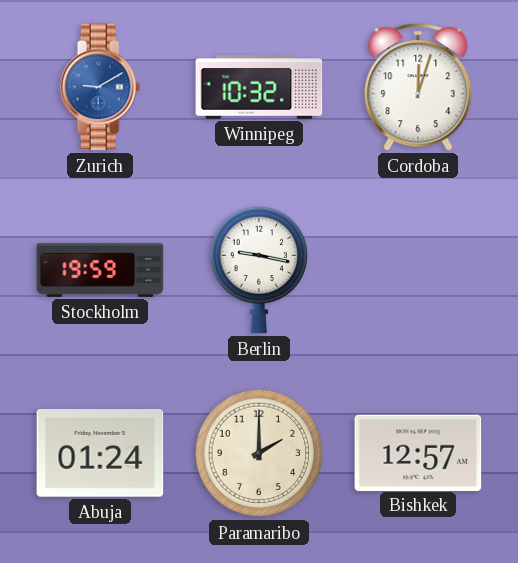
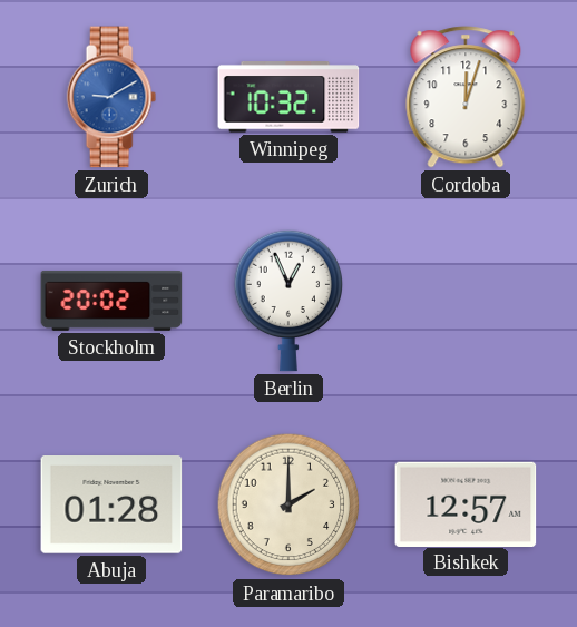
Stockholm: 19:59 -> 20:02
Berlin: 9:17 -> 12:56
Abuja: 01:24 -> 01:28
